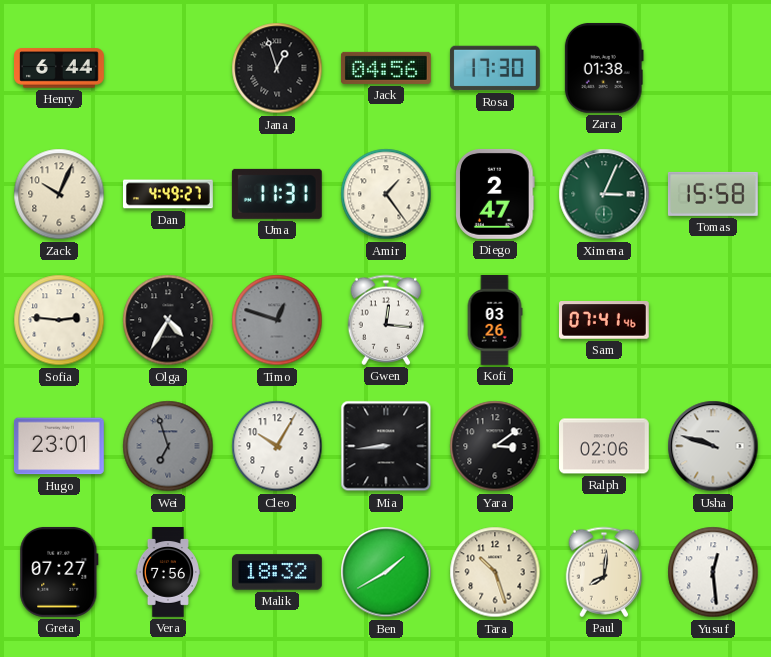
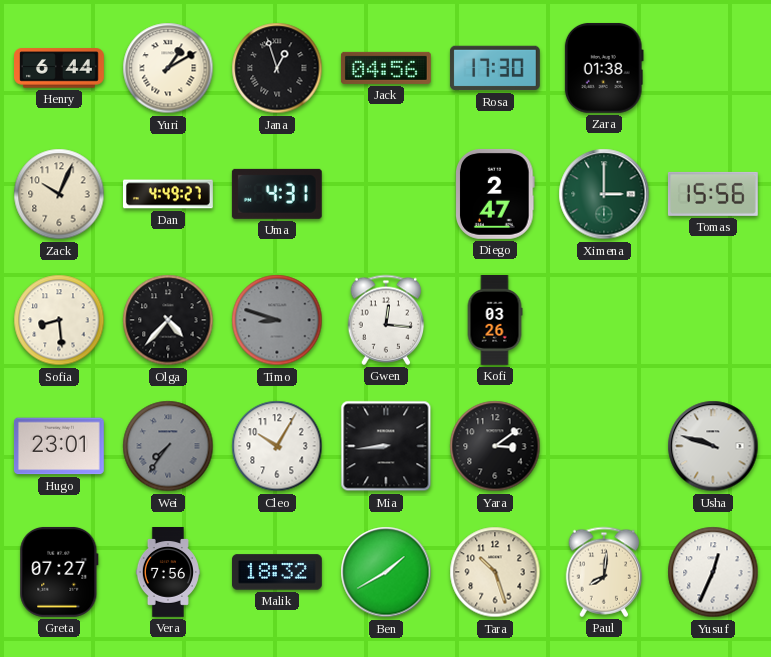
Yuri: none -> 1:10
Uma: 11:31 -> 4:31
Amir: 1:24 -> none
Ximena: 3:04 -> 3:00
Tomas: 15:58 -> 15:56
Sofia: 2:46 -> 8:29
Olga: 4:35 -> 4:37
Timo: 12:48 -> 8:48
Sam: 07:41 -> none
Wei: 6:57 -> 7:36
Ralph: 02:06 -> none
Yusuf: 12:29 -> 12:34
